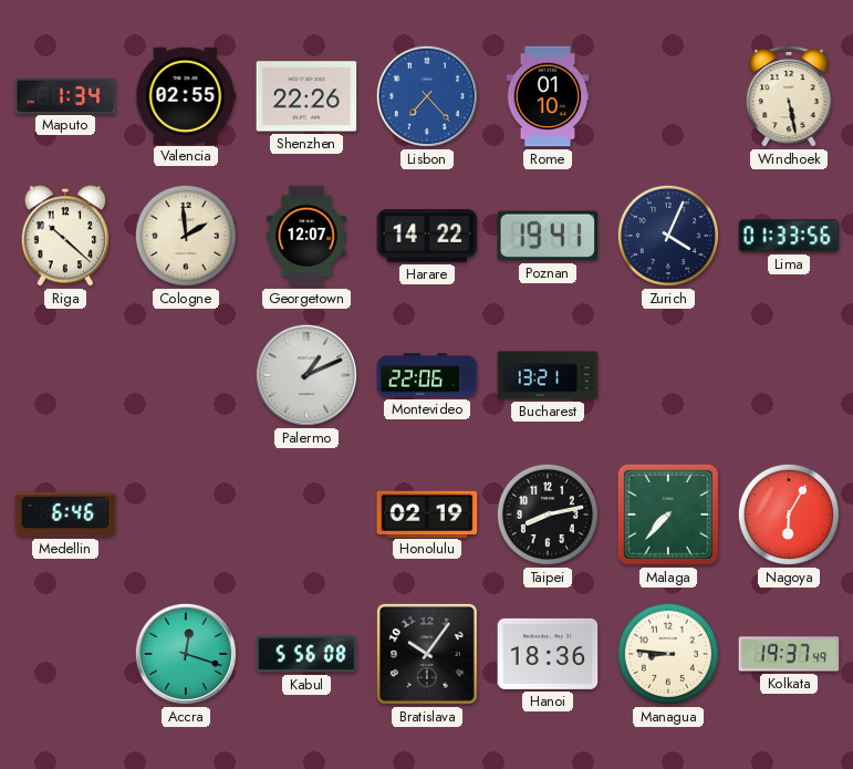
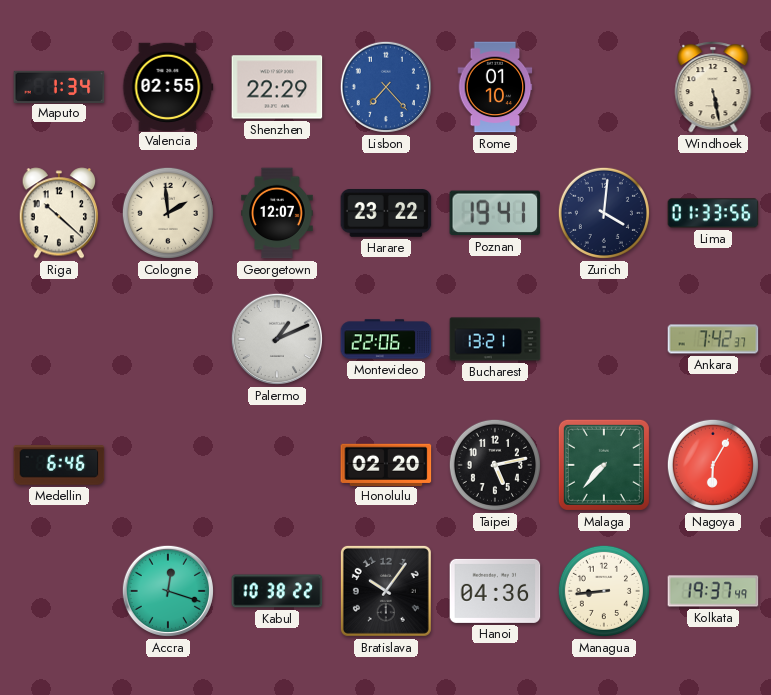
Shenzhen: 22:26 -> 22:29
Harare: 14:22 -> 23:22
Zurich: 4:04 -> 4:01
Ankara: none -> 7:42
Honolulu: 02:19 -> 02:20
Taipei: 8:13 -> 5:13
Kabul: 5:56 -> 10:38
Hanoi: 18:36 -> 04:36
Managua: 8:46 -> 8:44
